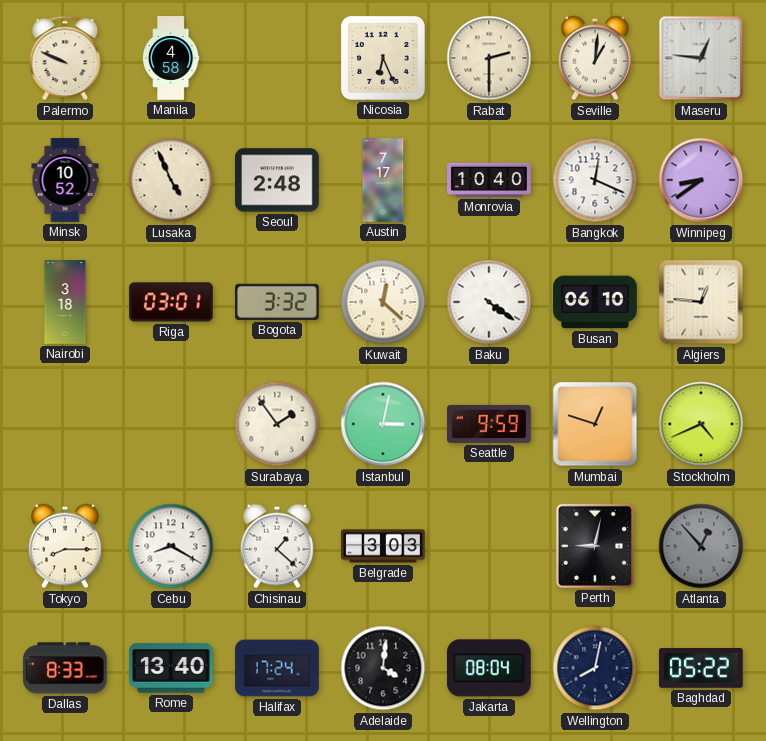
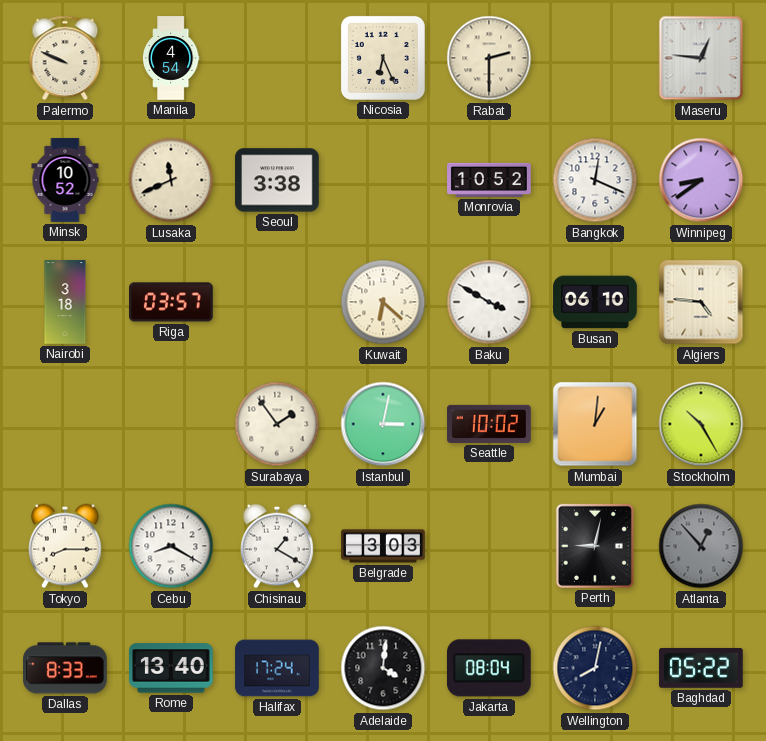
Manila: 4:58 -> 4:54
Seville: 1:01 -> none
Lusaka: 4:56 -> 11:41
Seoul: 2:48 -> 3:38
Austin: 7:17 -> none
Monrovia: 10:40 -> 10:52
Riga: 03:01 -> 03:57
Bogota: 3:32 -> none
Kuwait: 12:22 -> 6:22
Baku: 4:21 -> 3:50
Algiers: 12:46 -> 4:46
Seattle: 9:59 -> 10:02
Mumbai: 12:48 -> 1:01
Stockholm: 4:41 -> 10:25
Chisinau: 1:22 -> 1:20
